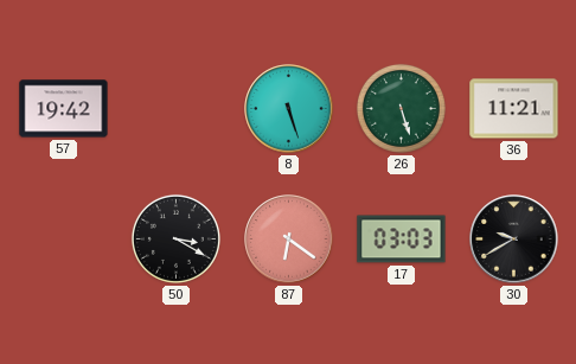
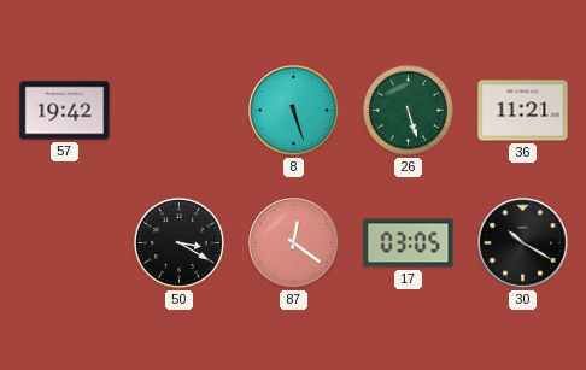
87: 6:21 -> 12:21
17: 03:03 -> 03:05
30: 9:40 -> 10:20
